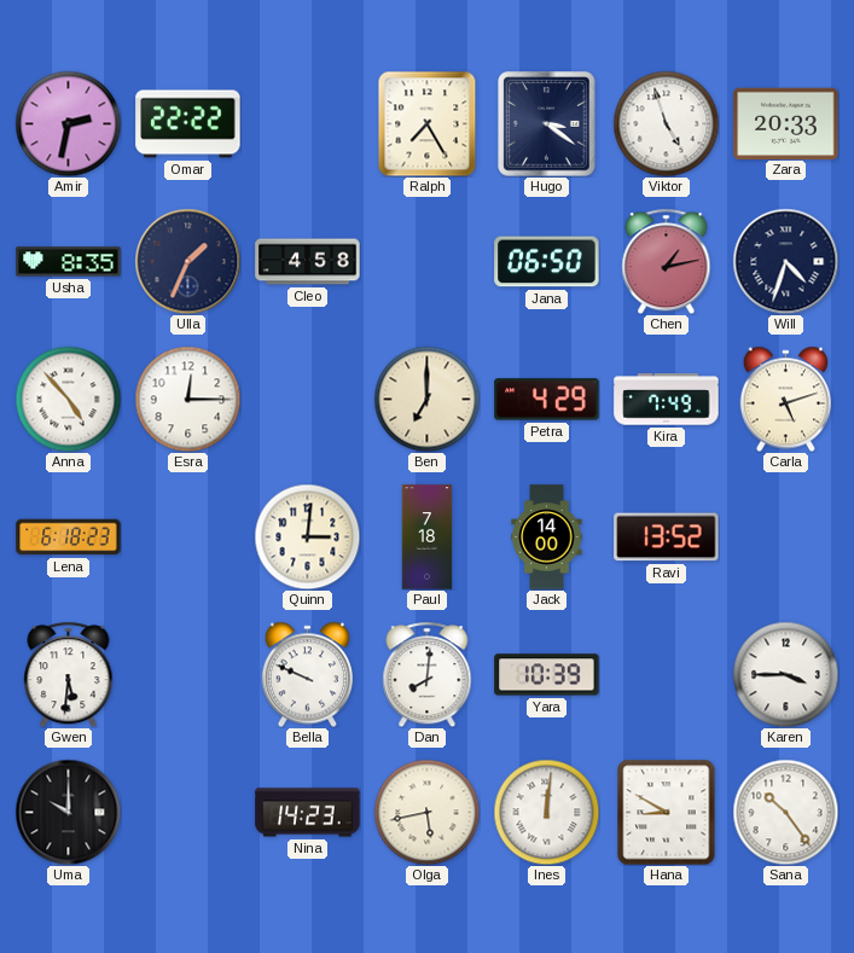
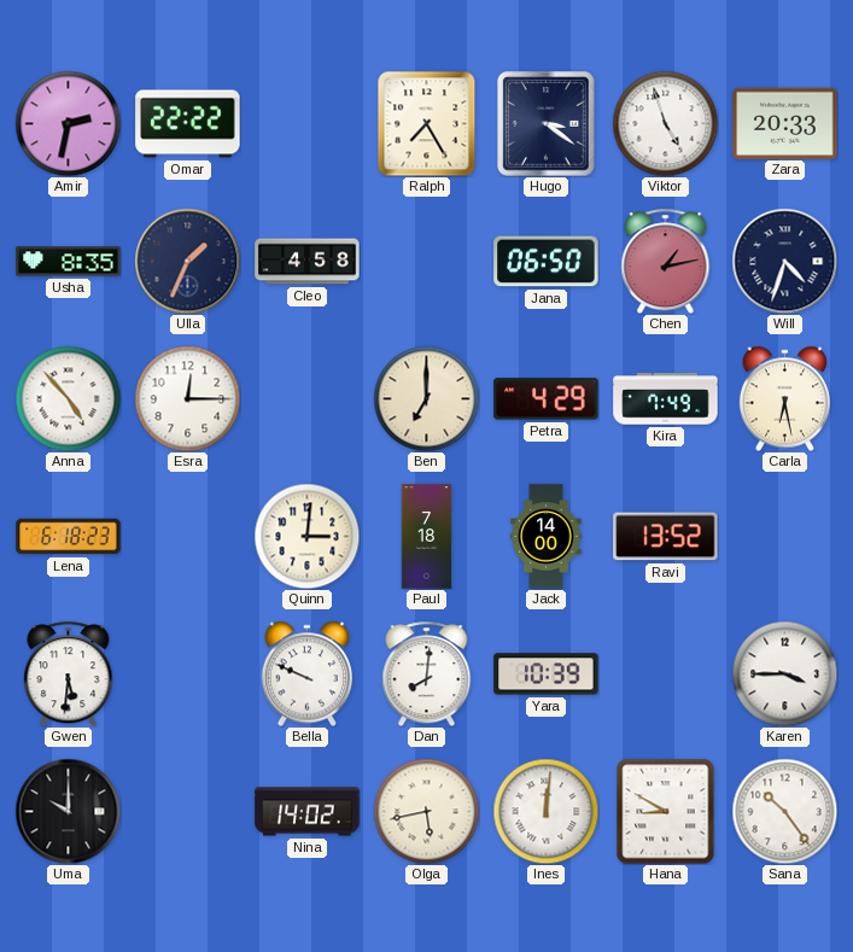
Carla: 5:12 -> 6:28
Nina: 14:23 -> 14:02
